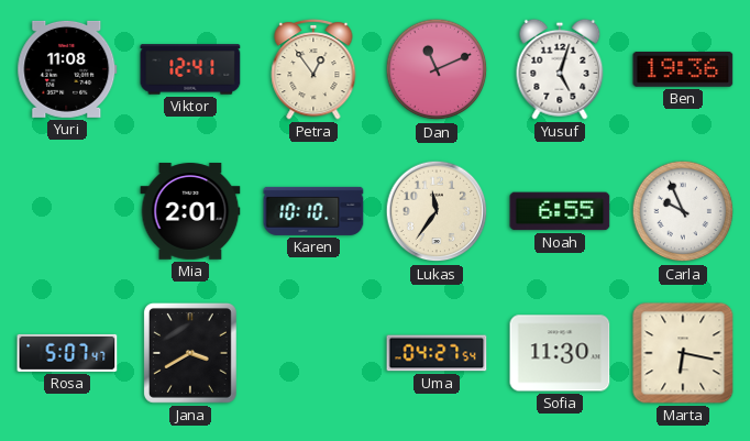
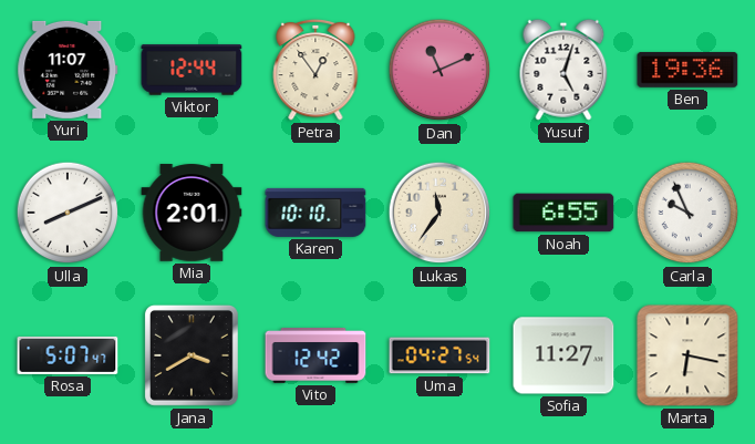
Yuri: 11:08 -> 11:07
Viktor: 12:41 -> 12:44
Ulla: none -> 8:11
Vito: none -> 12:42
Sofia: 11:30 -> 11:27
